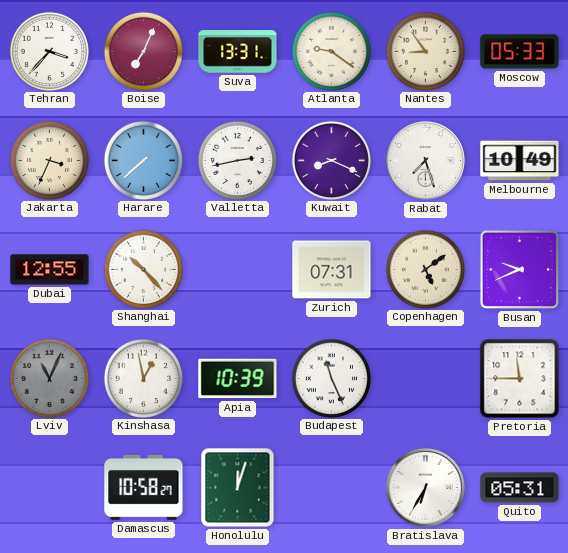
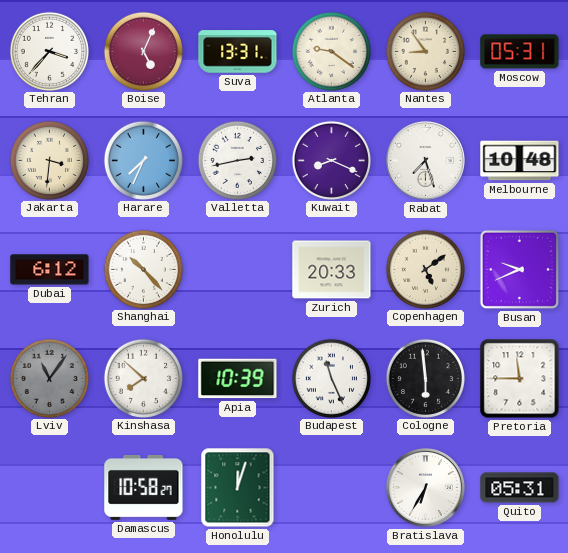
Boise: 7:04 -> 5:04
Moscow: 05:33 -> 05:31
Jakarta: 3:34 -> 3:31
Harare: 7:38 -> 7:34
Melbourne: 10:49 -> 10:48
Dubai: 12:55 -> 6:12
Zurich: 07:31 -> 20:33
Lviv: 11:04 -> 11:06
Kinshasa: 12:58 -> 7:52
Cologne: none -> 5:59
